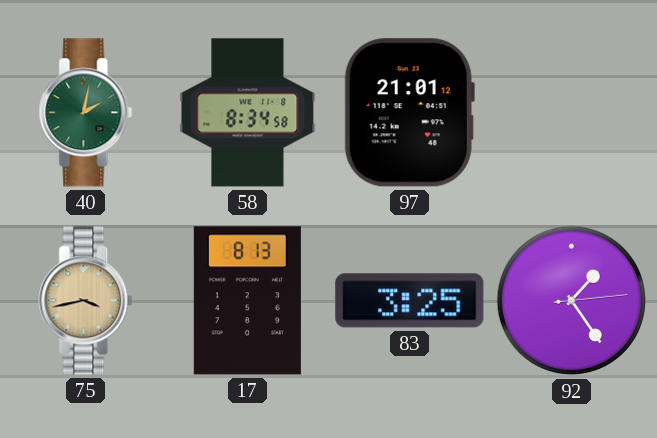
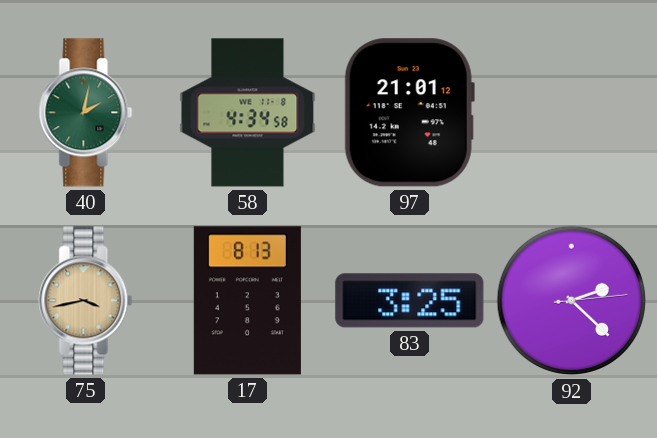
58: 8:34 -> 4:34
92: 1:24 -> 2:22
